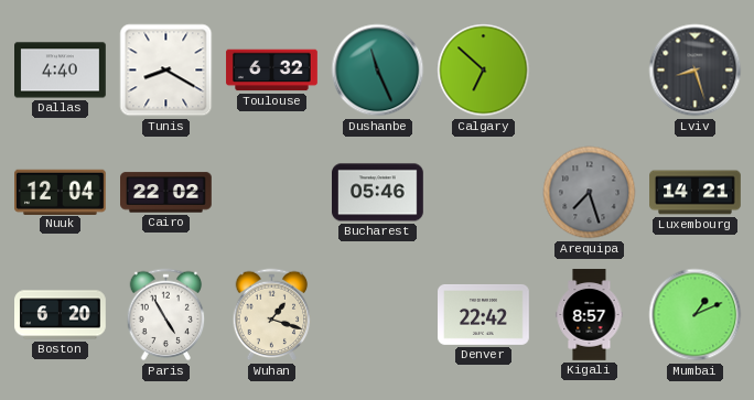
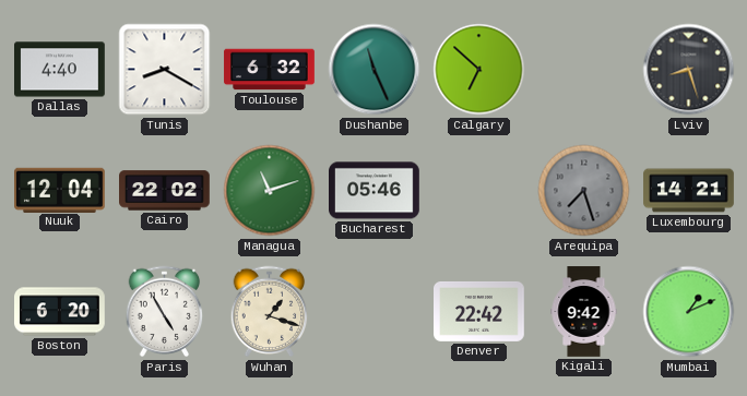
Managua: none -> 11:12
Kigali: 8:57 -> 9:42
